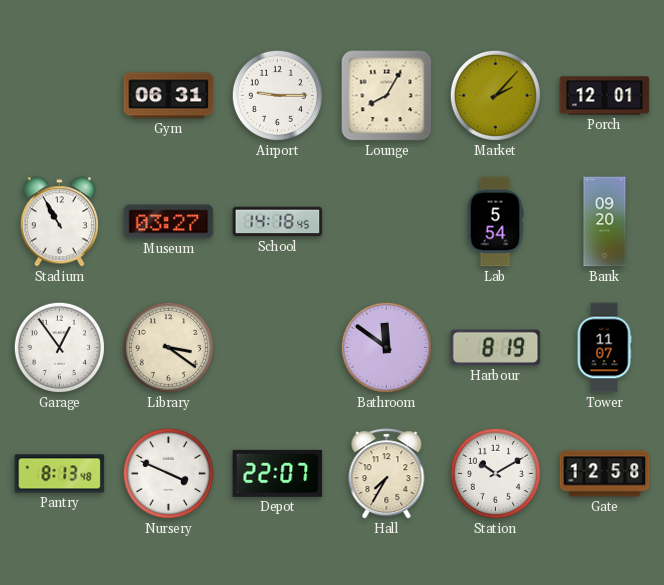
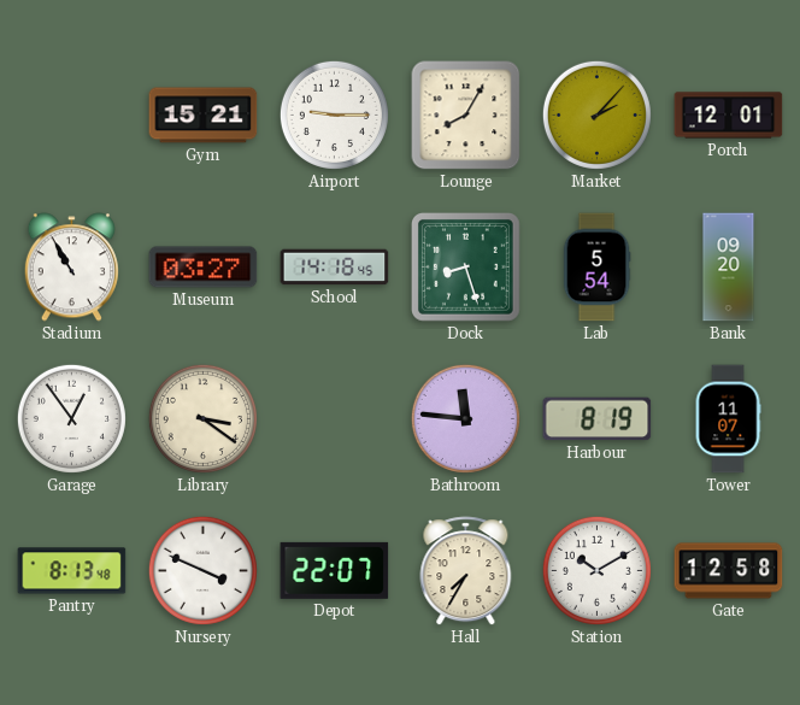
Gym: 06:31 -> 15:21
Dock: none -> 8:27
Bathroom: 11:51 -> 11:46
